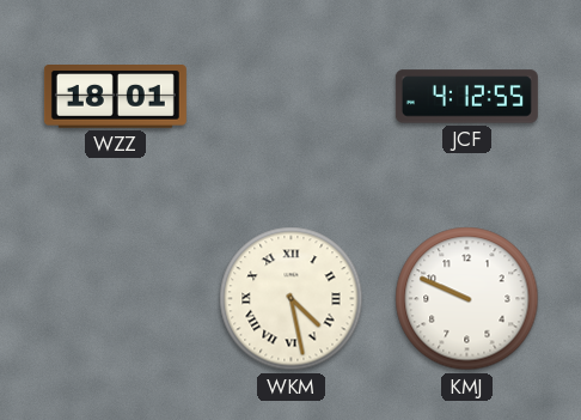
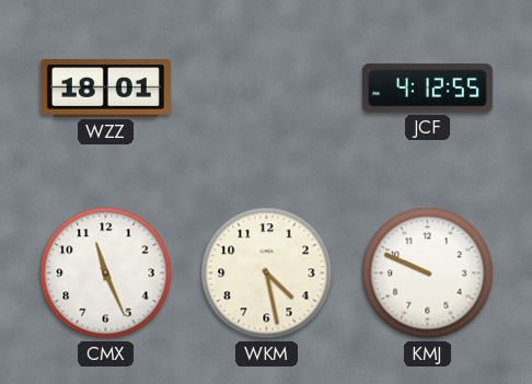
CMX: none -> 11:26
WKM numerals: Roman -> Arabic
